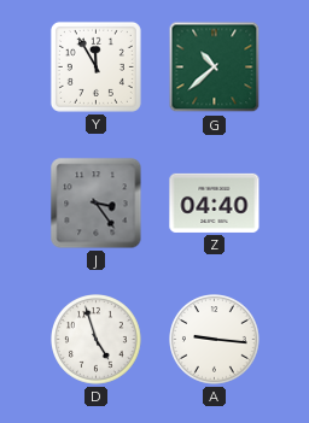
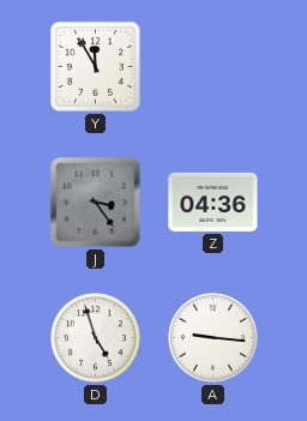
G: 10:38 -> none
Z: 04:40 -> 04:36
